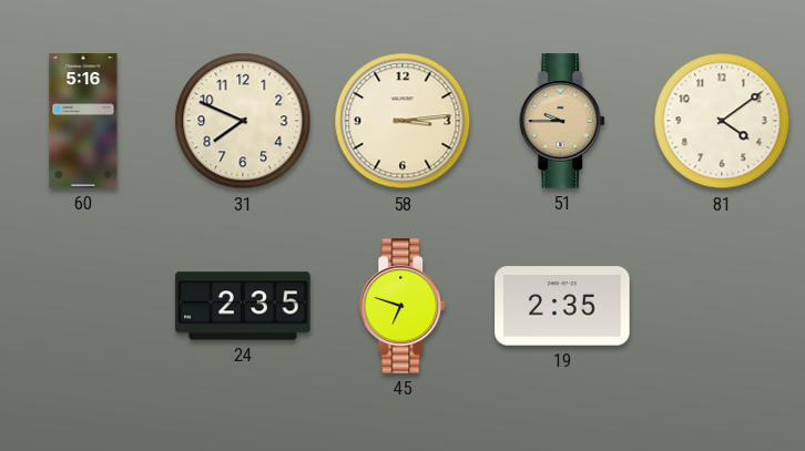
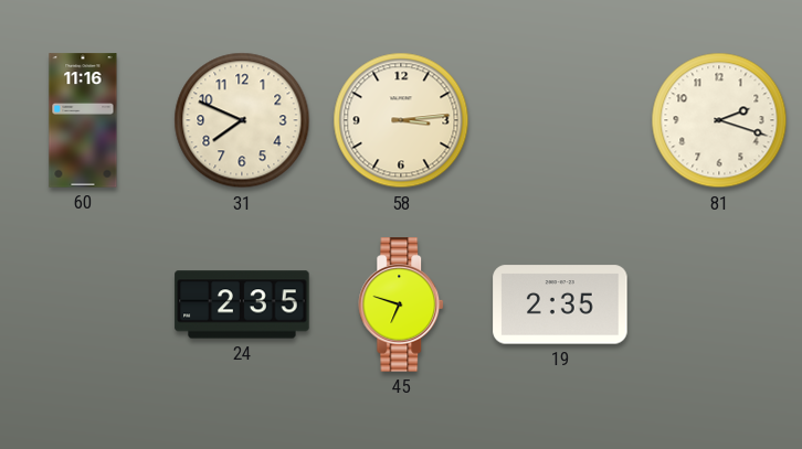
60: 5:16 -> 11:16
51: 9:45 -> none
81: 4:09 -> 2:18
